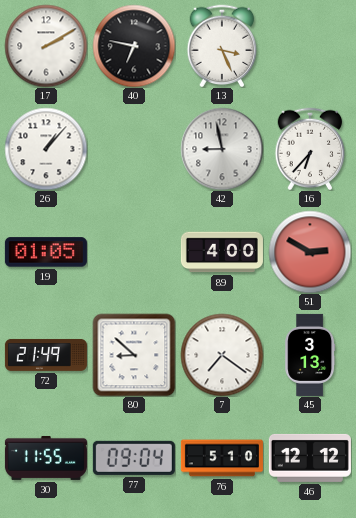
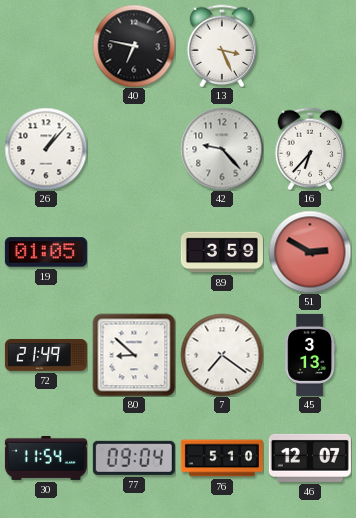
17: 2:10 -> none
42: 8:58 -> 9:23
89: 4:00 -> 3:59
30: 11:55 -> 11:54
46: 12:12 -> 12:07
